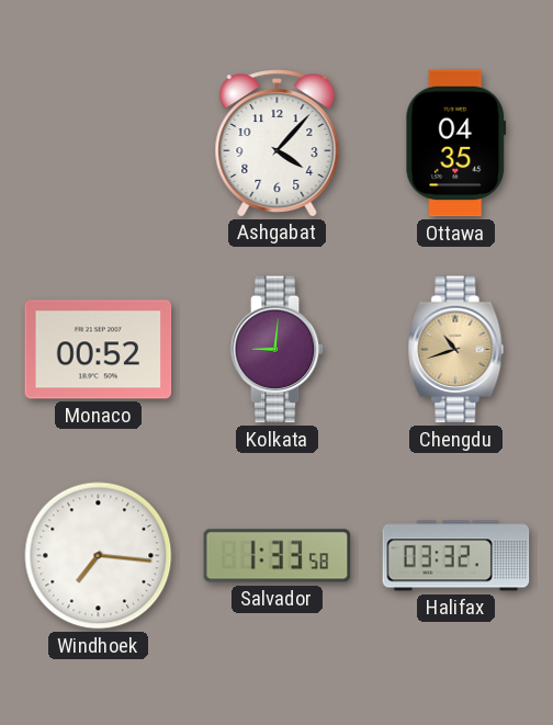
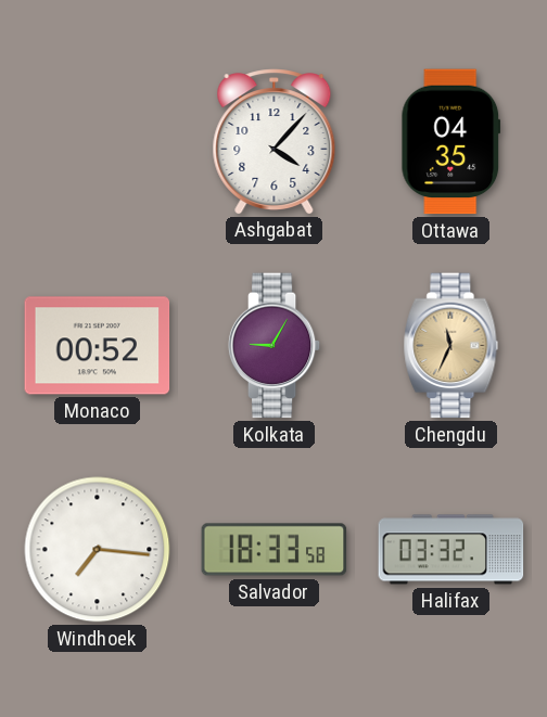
Kolkata: 9:01 -> 9:05
Chengdu: 10:42 -> 11:34
Salvador: 1:33 -> 18:33
